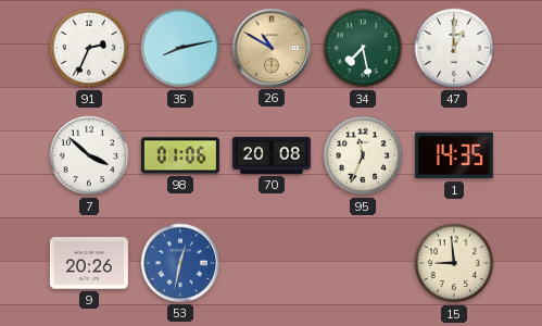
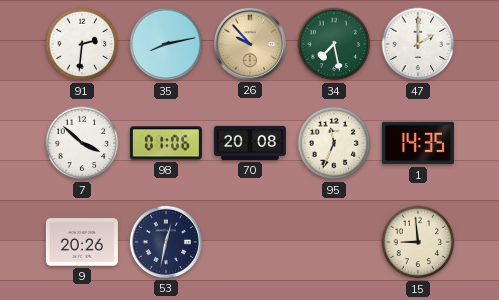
91: 2:34 -> 2:31
26: 10:50 -> 9:53
47: 1:00 -> 2:00
53 dial: blue -> navy
